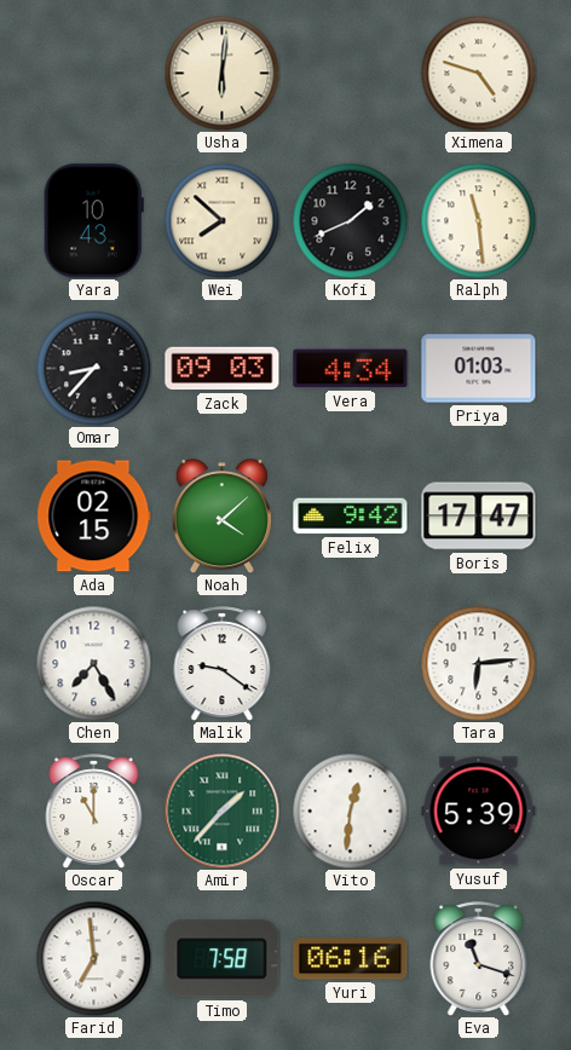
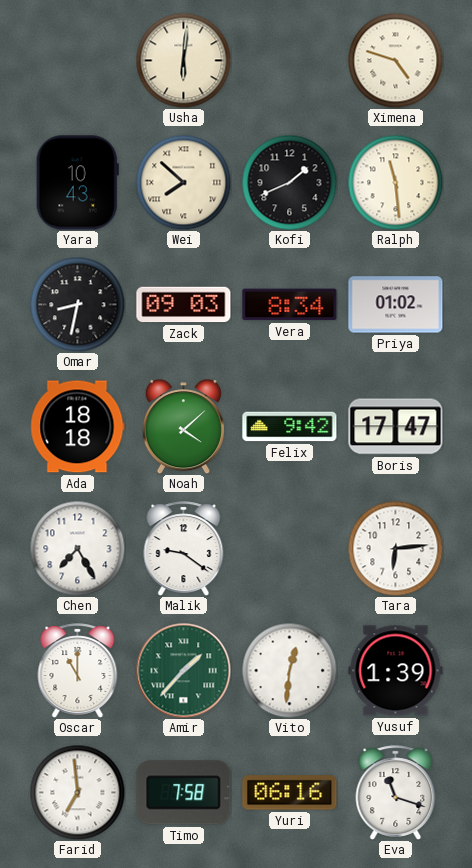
Omar: 8:37 -> 8:32
Vera: 4:34 -> 8:34
Priya: 01:03 -> 01:02
Ada: 02:15 -> 18:18
Yusuf: 5:39 -> 1:39
